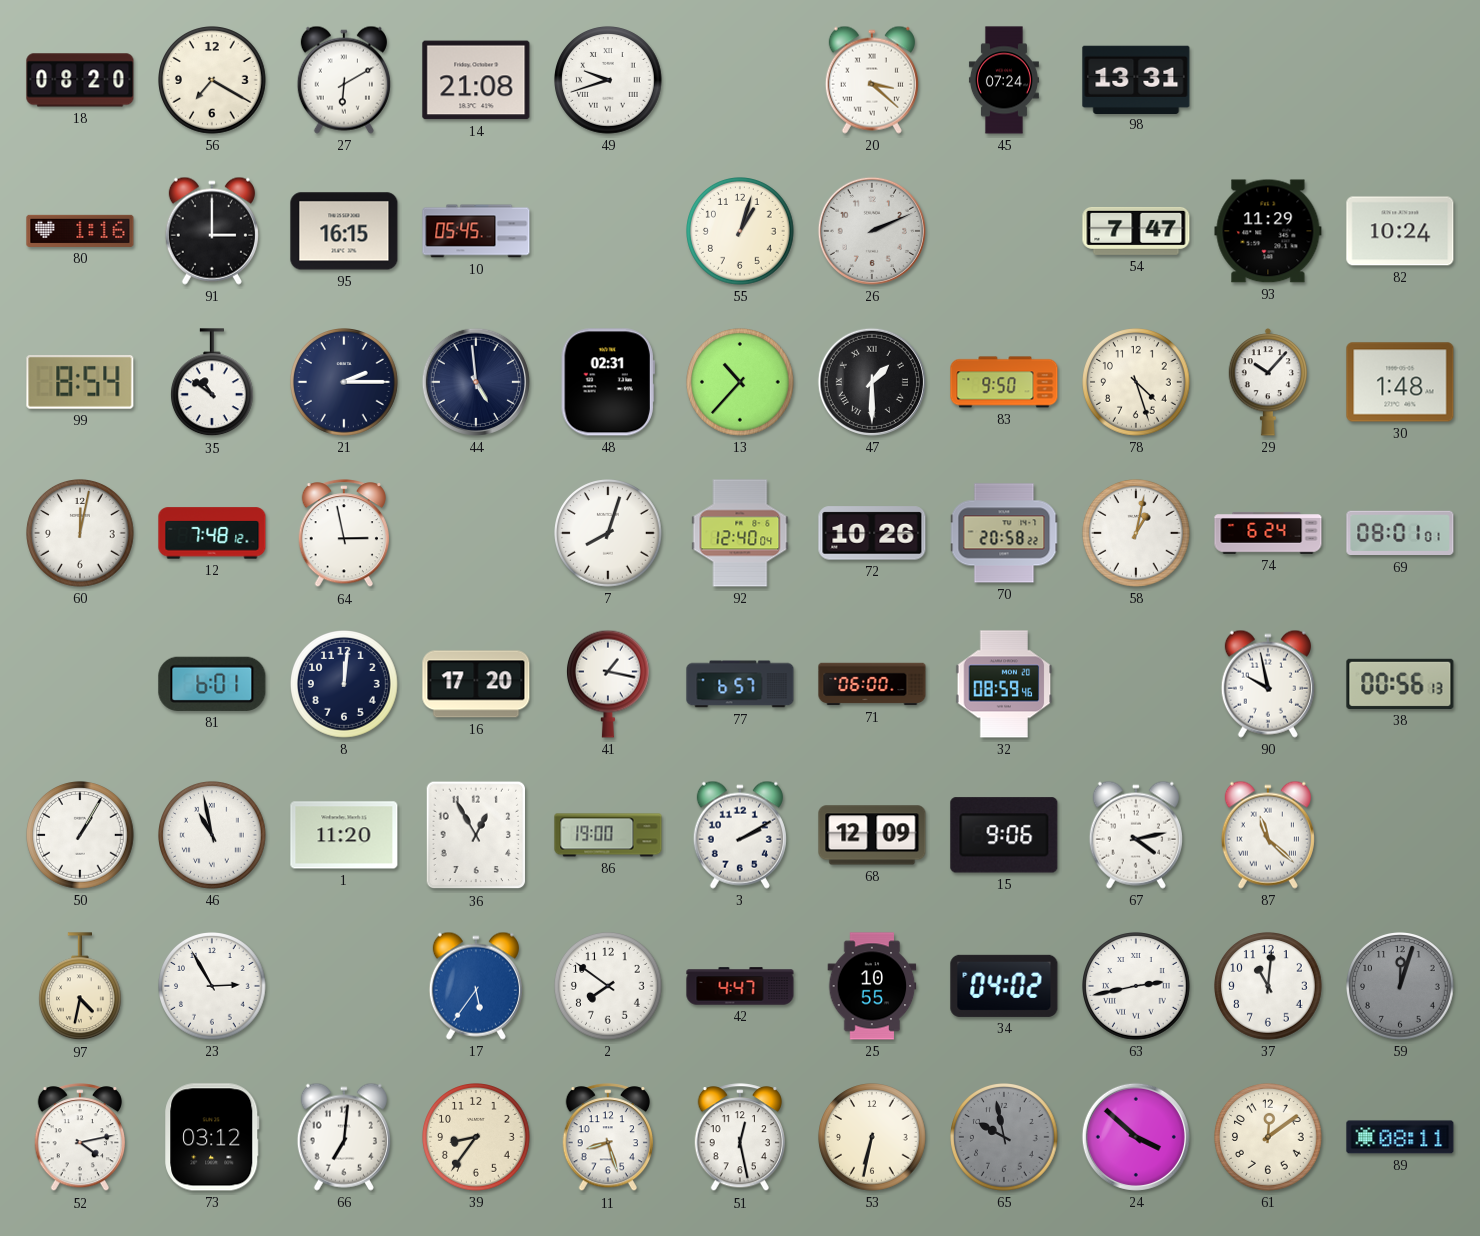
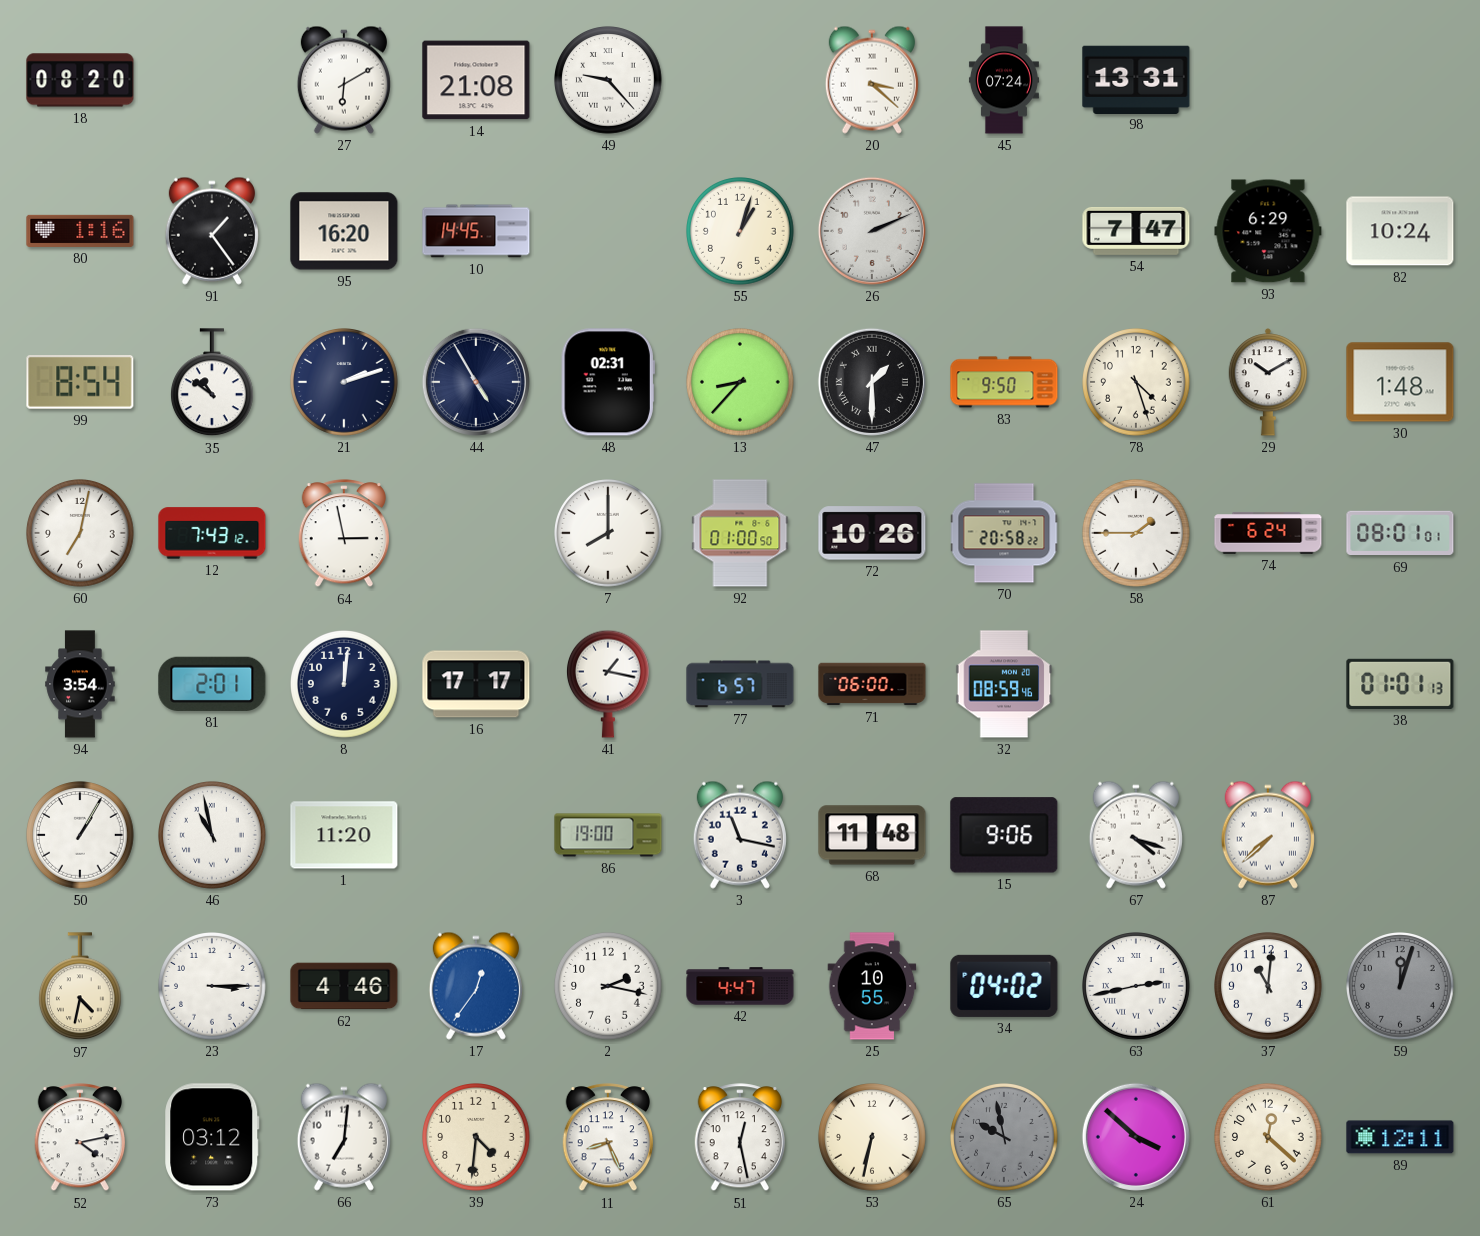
56: 7:20 -> none
49: 9:42 -> 9:23
91: 3:00 -> 1:24
95: 16:15 -> 16:20
10: 05:45 -> 14:45
93: 11:29 -> 6:29
21: 2:15 -> 2:12
44: 4:59 -> 4:55
13: 10:37 -> 8:37
29: 10:07 -> 10:10
60: 12:02 -> 7:02
12: 7:48 -> 7:43
7: 8:03 -> 8:00
92: 12:40 -> 01:00
58: 1:02 -> 1:45
94: none -> 3:54
81: 6:01 -> 2:01
16: 17:20 -> 17:17
90: 9:58 -> none
38: 00:56 -> 01:01
36: 12:55 -> none
3: 2:10 -> 11:17
68: 12:09 -> 11:48
67: 4:13 -> 4:18
87: 11:22 -> 7:38
23: 2:55 -> 3:15
62: none -> 4:46
17: 5:36 -> 12:36
2: 7:51 -> 2:17
39: 8:36 -> 4:31
11: 8:27 -> 8:26
61: 12:09 -> 12:22
89: 08:11 -> 12:11
